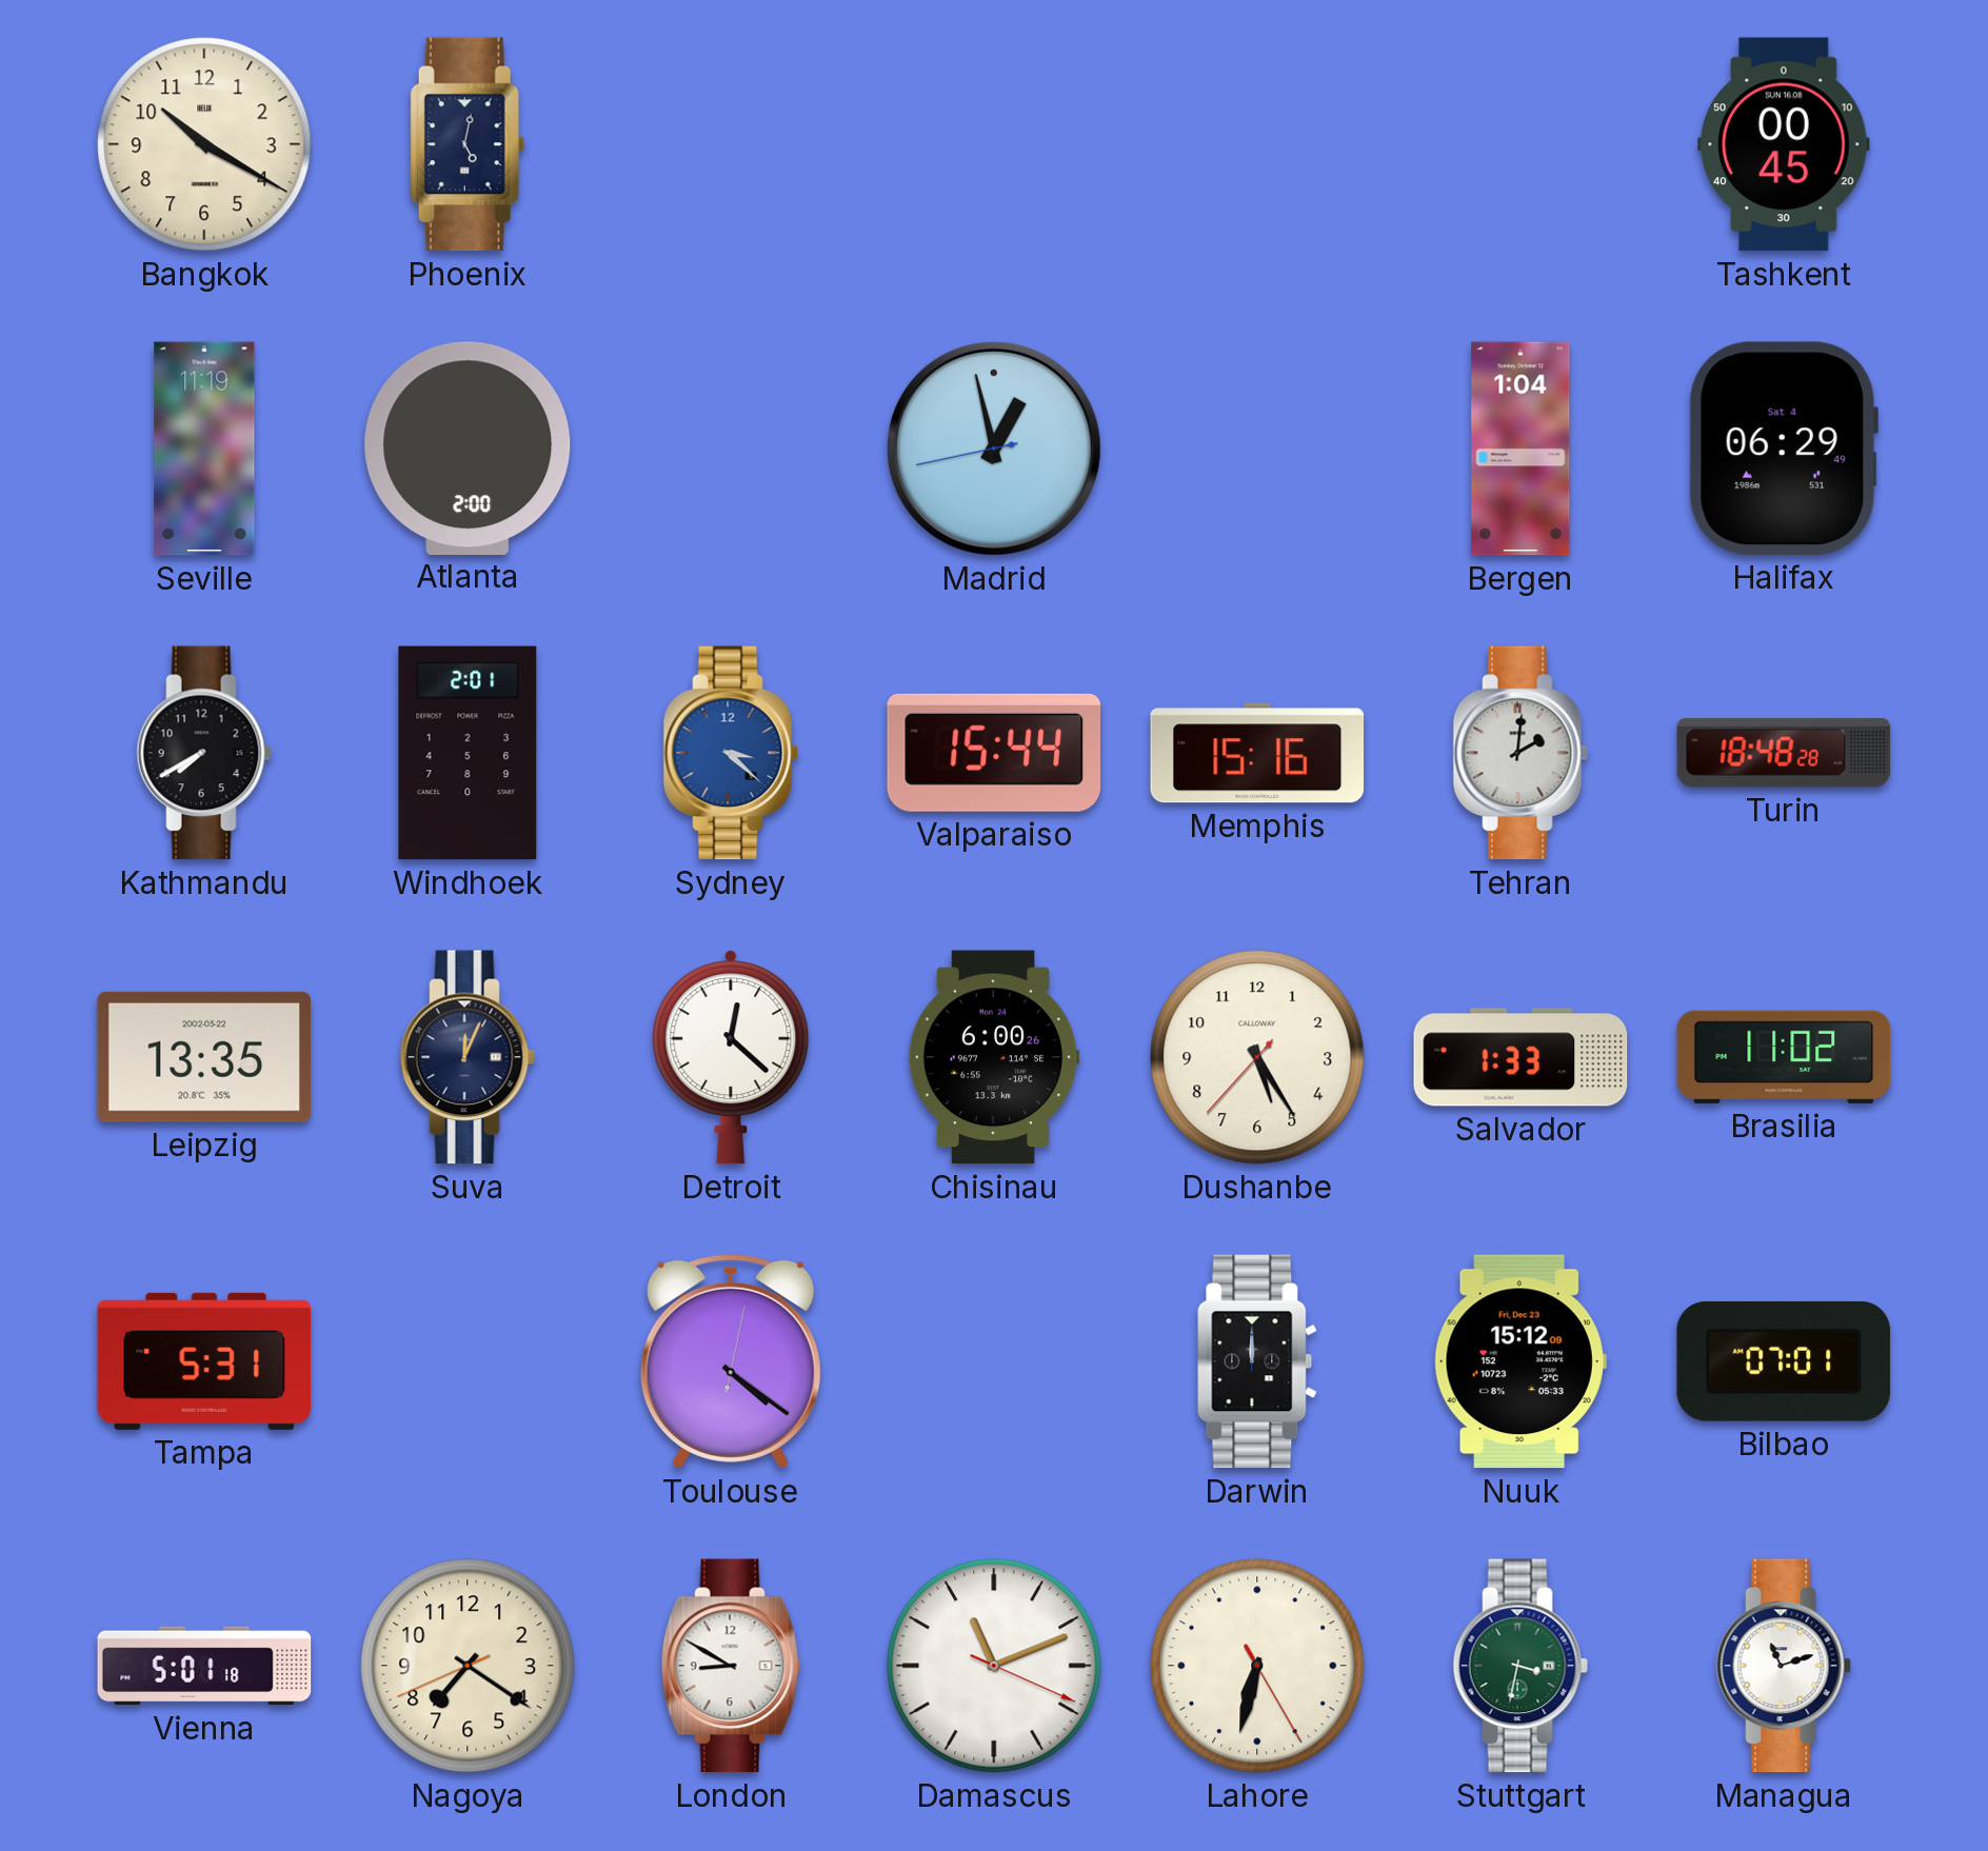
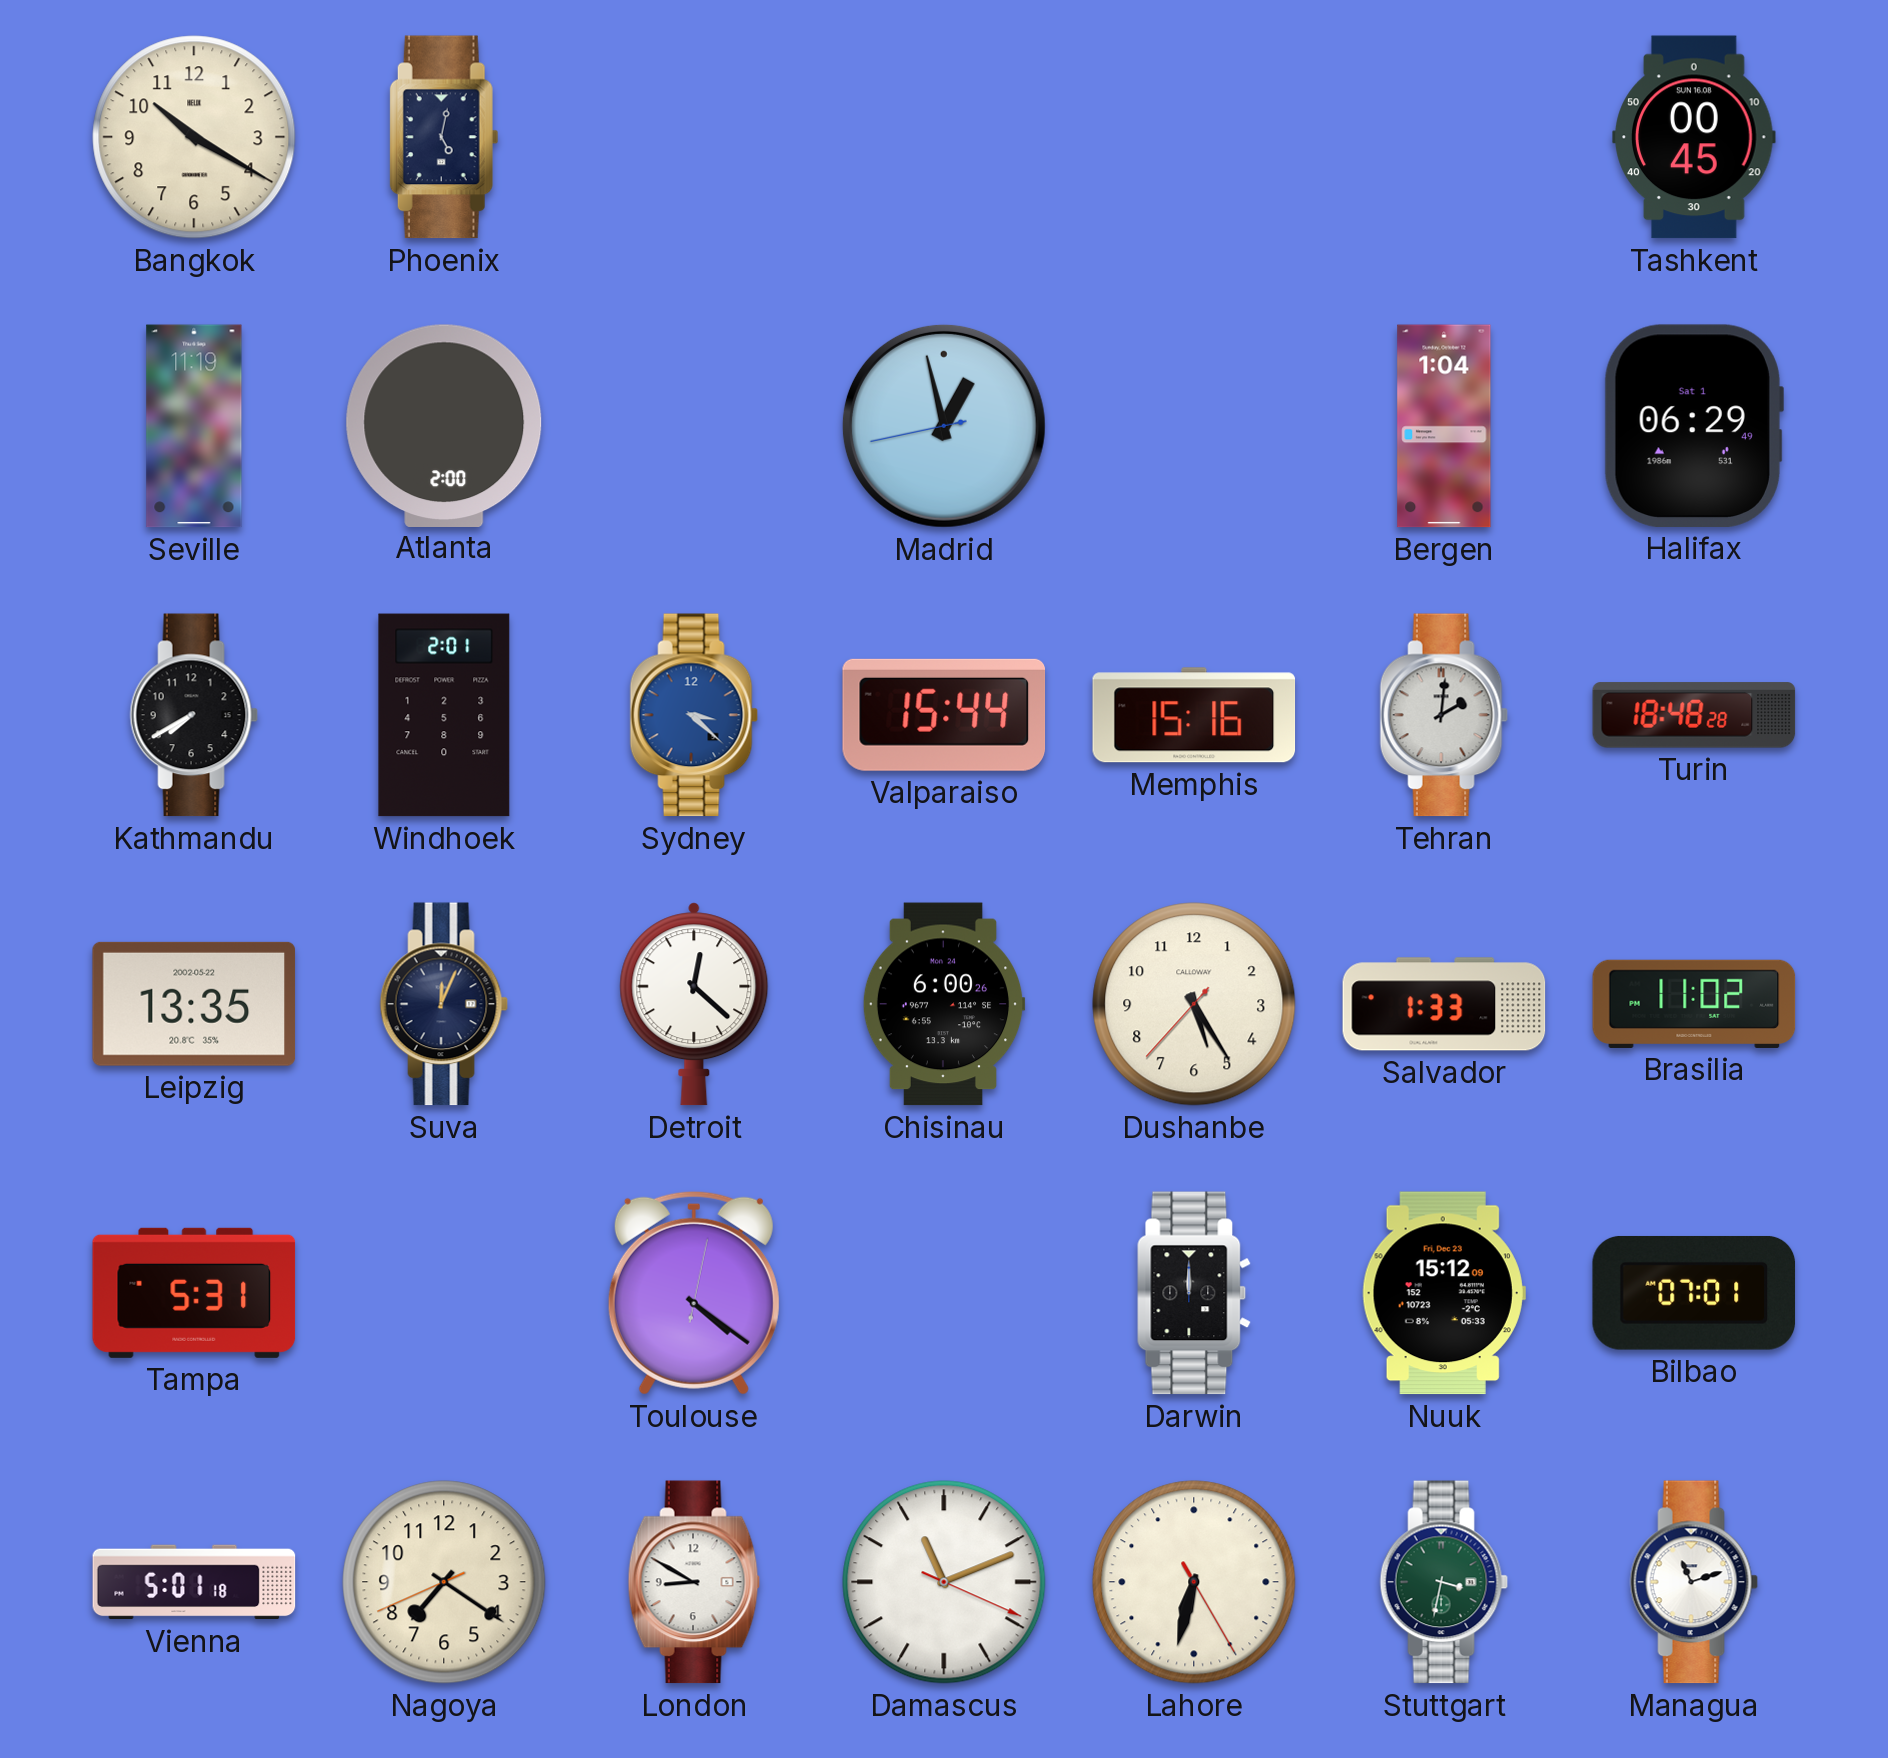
Halifax date: Sat 4 -> Sat 1
